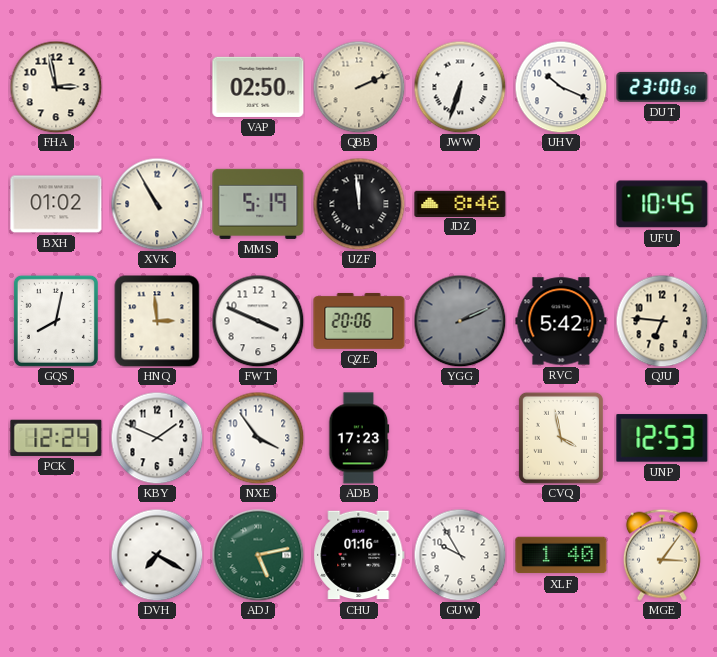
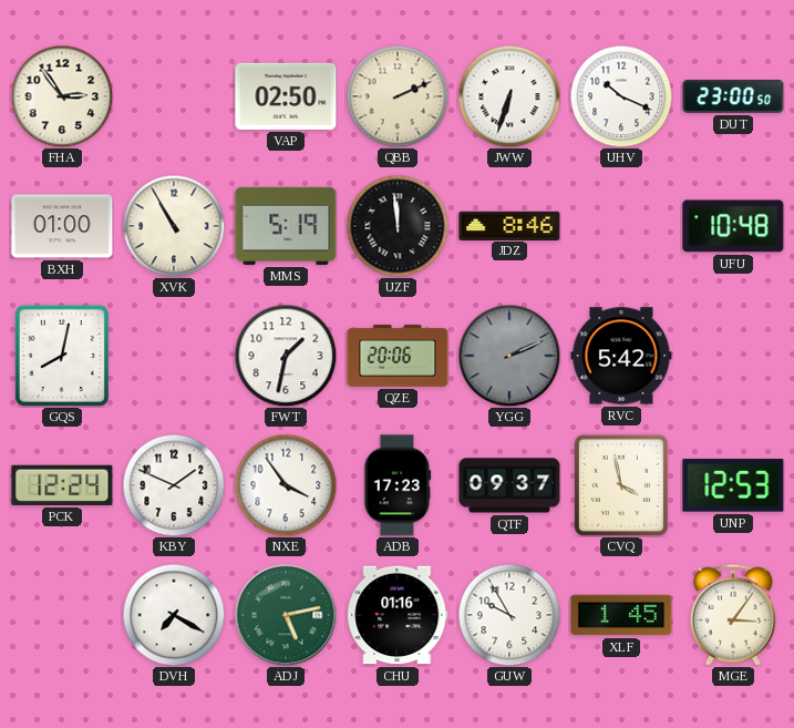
FHA: 2:58 -> 2:54
BXH: 01:02 -> 01:00
UFU: 10:45 -> 10:48
HNQ: 2:59 -> none
FWT: 3:49 -> 1:32
QJU: 6:46 -> none
QTF: none -> 09:37
XLF: 1:40 -> 1:45
